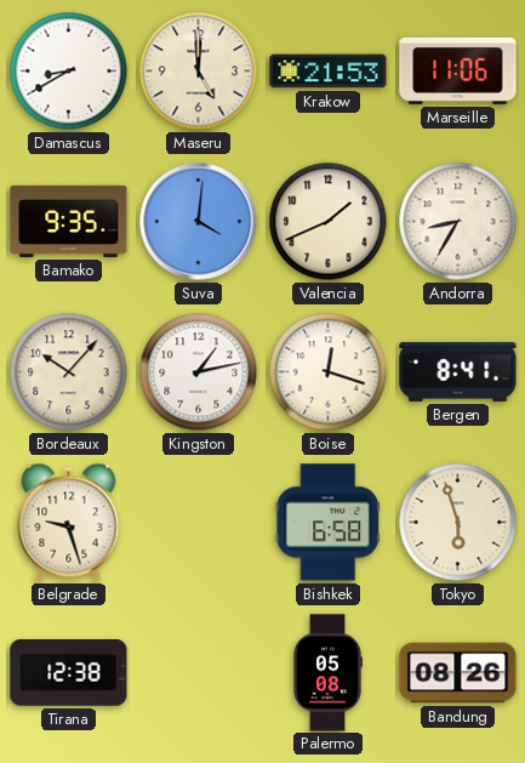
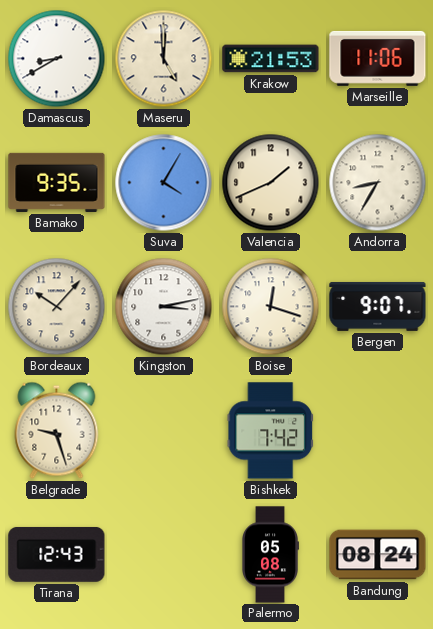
Suva: 4:01 -> 4:05
Kingston: 1:13 -> 3:13
Bergen: 8:41 -> 9:07
Bishkek: 6:58 -> 7:42
Tokyo: 5:57 -> none
Tirana: 12:38 -> 12:43
Bandung: 08:26 -> 08:24
